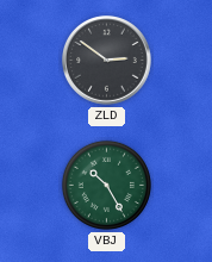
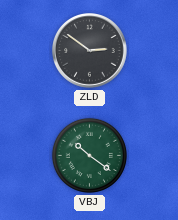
VBJ: 10:25 -> 10:21
